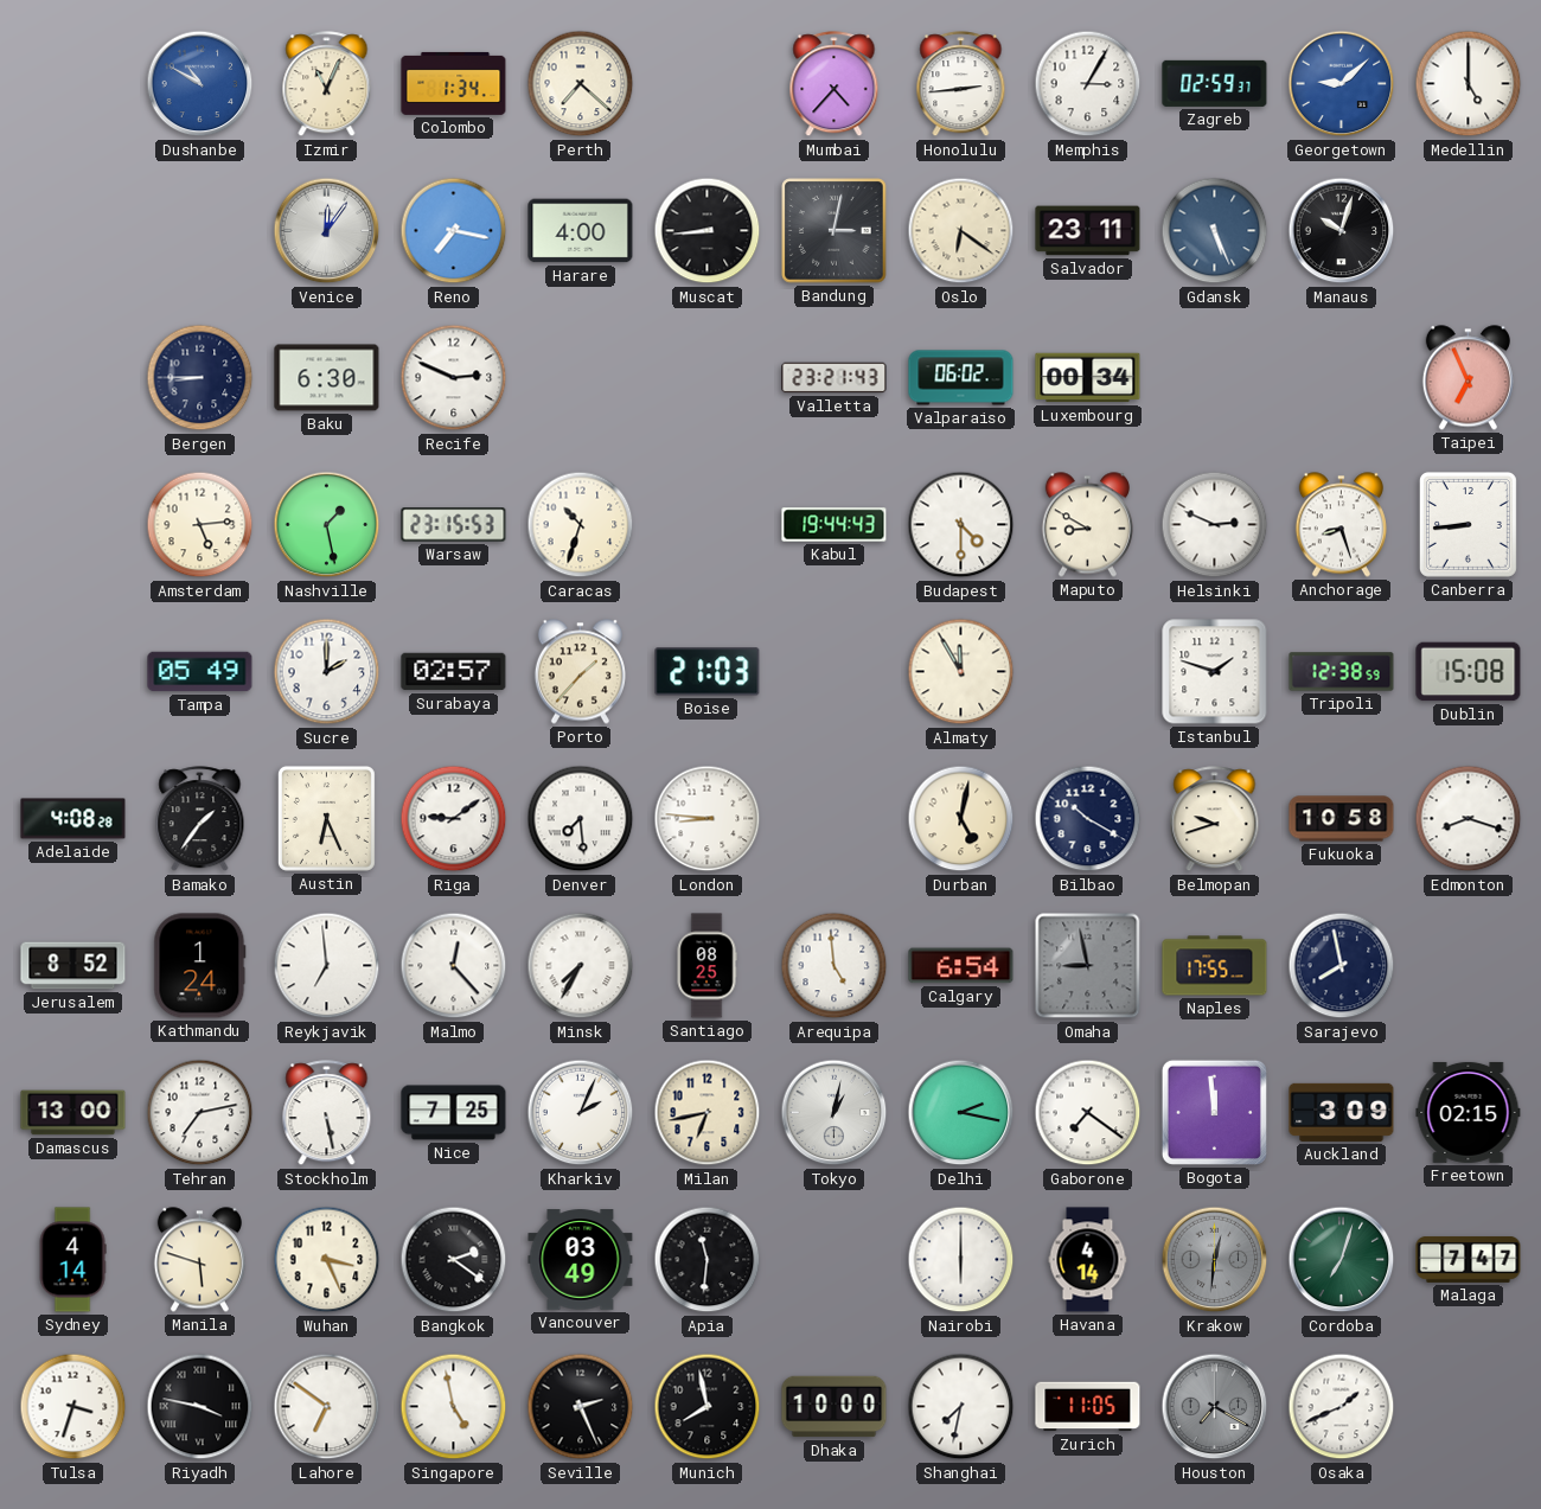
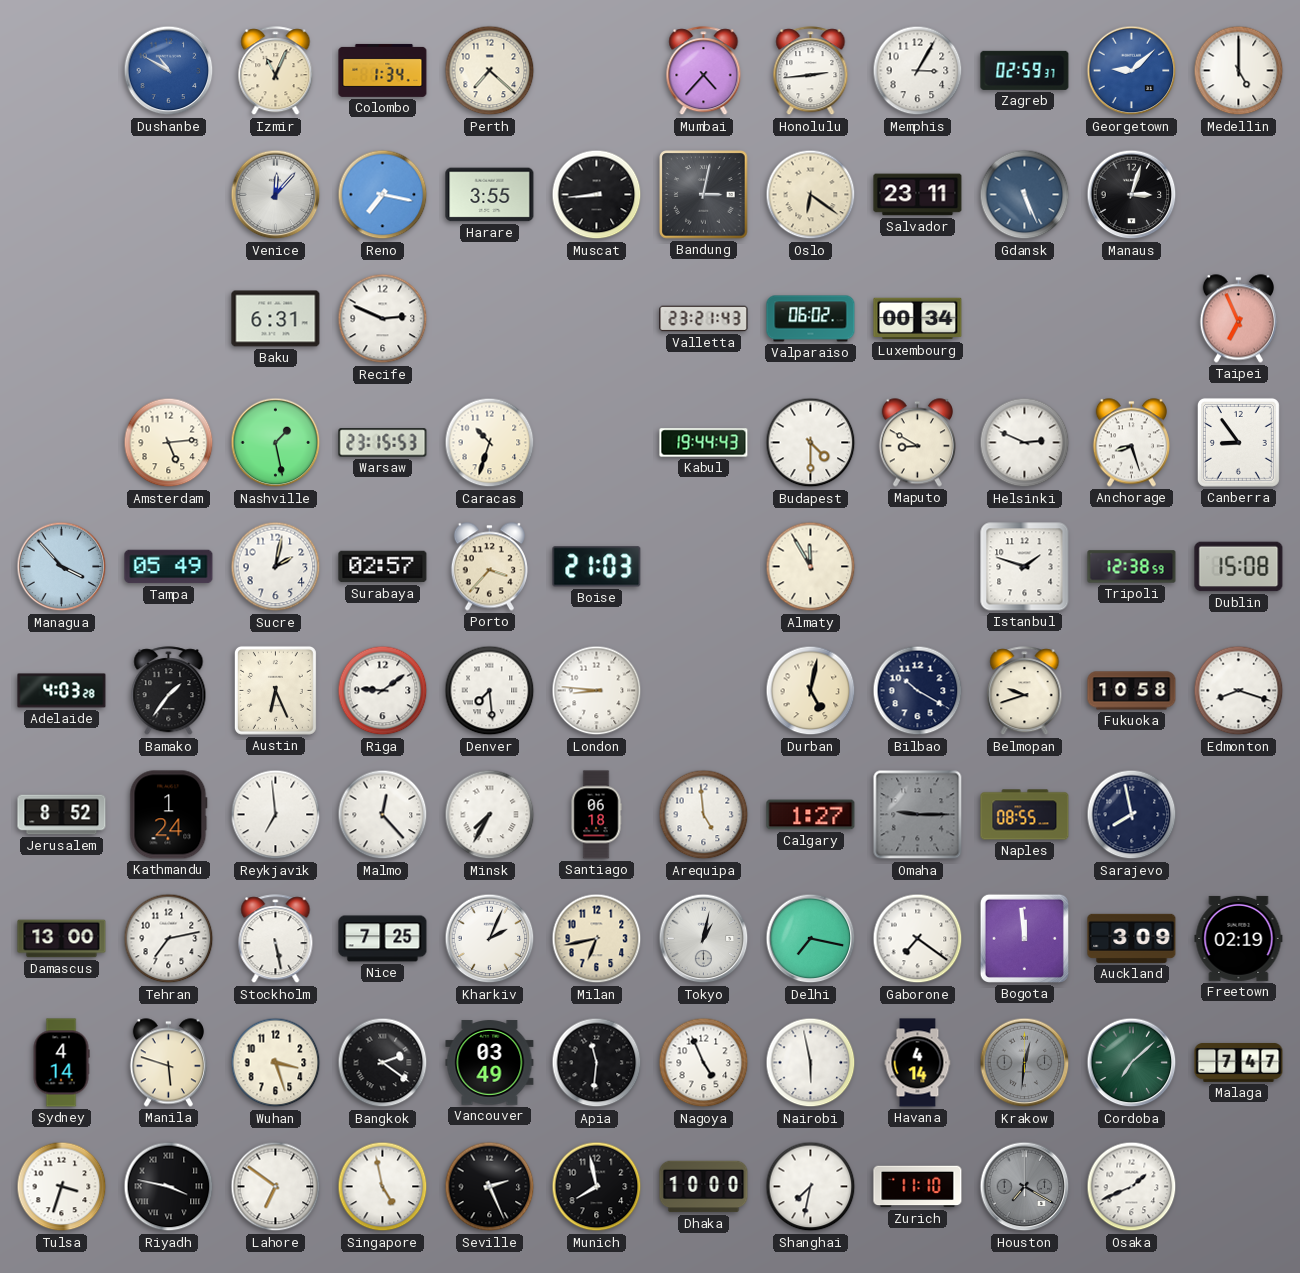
Venice: 12:06 -> 12:07
Harare: 4:00 -> 3:55
Manaus: 10:03 -> 3:03
Bergen: 8:45 -> none
Baku: 6:30 -> 6:31
Canberra: 8:44 -> 8:54
Managua: none -> 3:53
Sucre: 2:00 -> 2:02
Porto: 1:37 -> 3:37
Adelaide: 4:08 -> 4:03
Santiago: 08:25 -> 06:18
Calgary: 6:54 -> 1:27
Omaha: 8:58 -> 9:15
Naples: 17:55 -> 08:55
Delhi: 2:17 -> 7:17
Freetown: 02:15 -> 02:19
Wuhan: 3:26 -> 3:27
Nagoya: none -> 4:56
Nairobi: 6:00 -> 5:58
Cordoba: 7:03 -> 7:08
Zurich: 11:05 -> 11:10
